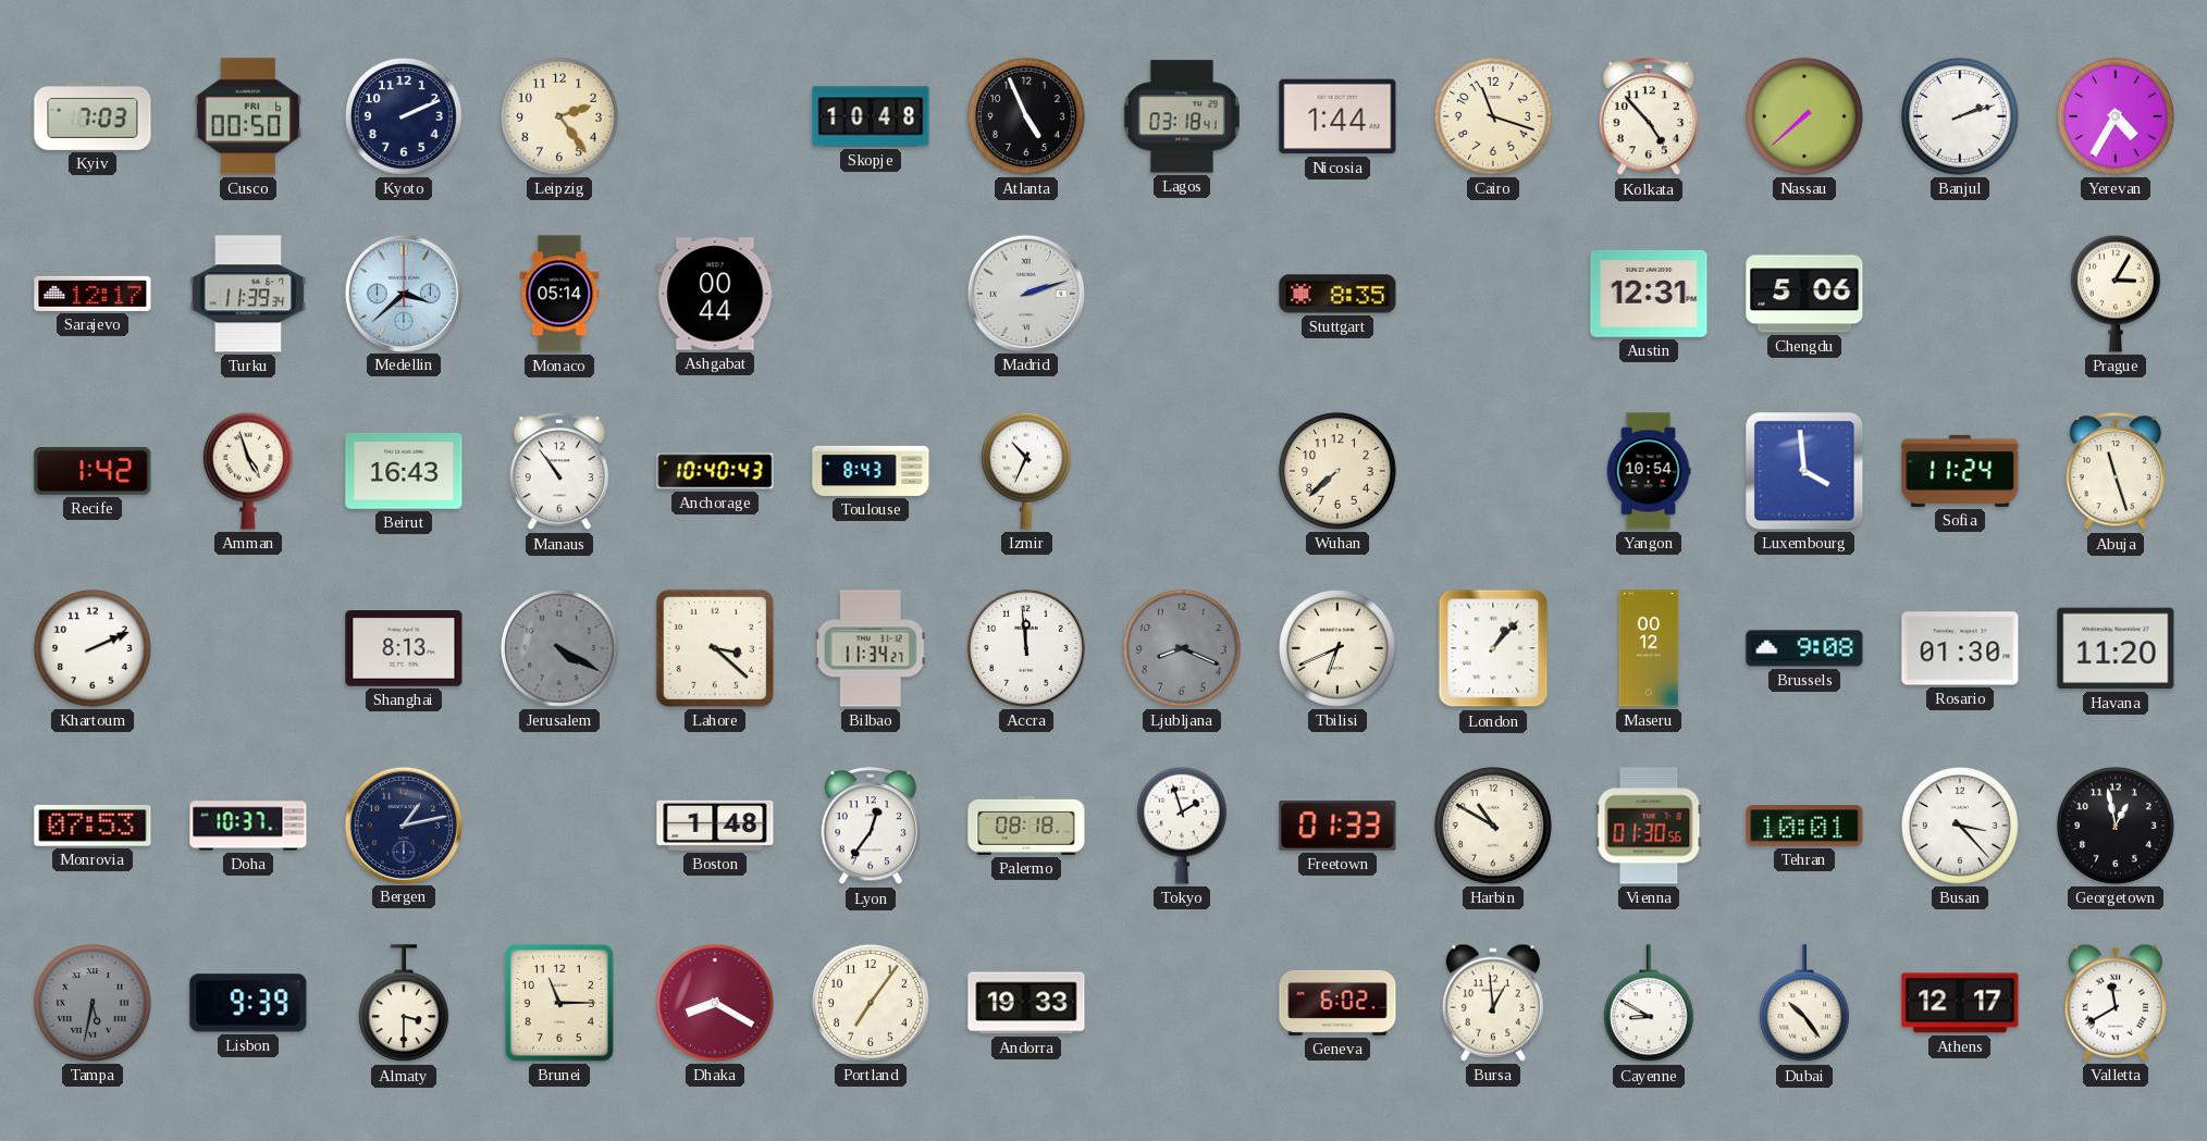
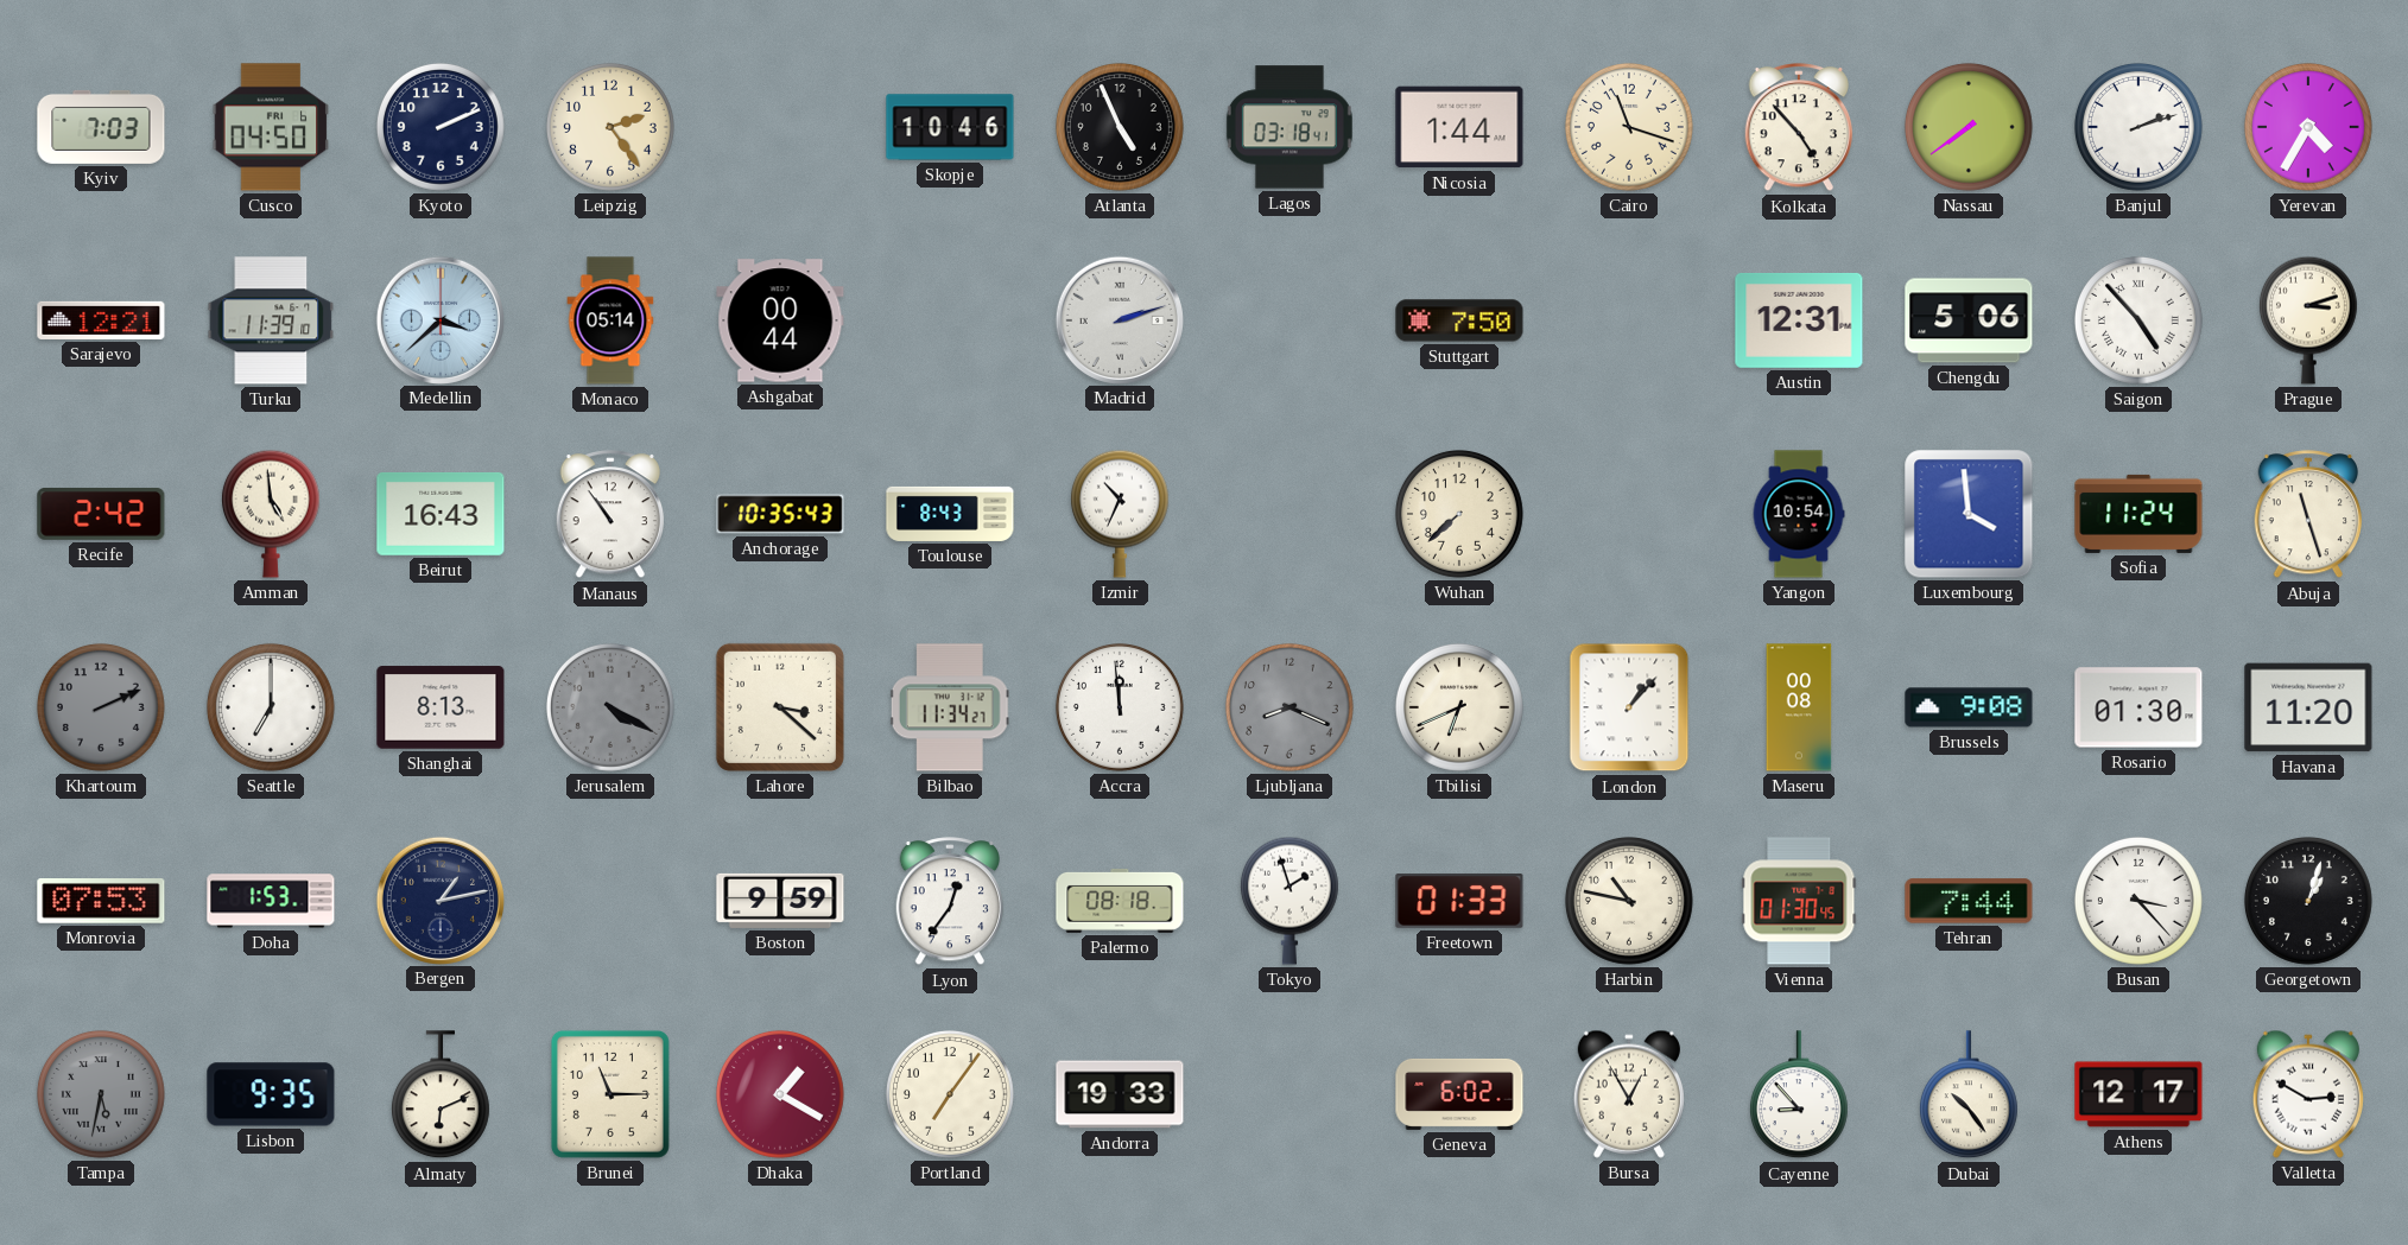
Cusco: 00:50 -> 04:50
Skopje: 10:48 -> 10:46
Nassau: 7:38 -> 7:39
Sarajevo: 12:17 -> 12:21
Turku: 11:39:34 -> 11:39:10
Stuttgart: 8:35 -> 7:50
Saigon: none -> 4:53
Prague: 3:05 -> 3:12
Recife: 1:42 -> 2:42
Amman: 4:57 -> 4:59
Anchorage: 10:40 -> 10:35
Khartoum dial: white -> grey
Seattle: none -> 7:00
Maseru: 00:12 -> 00:08
Doha: 10:37 -> 1:53
Boston: 1:48 -> 9:59
Harbin: 10:50 -> 10:47
Vienna: 01:30:56 -> 01:30:45
Tehran: 10:01 -> 7:44
Georgetown: 12:58 -> 1:03
Lisbon: 9:39 -> 9:35
Almaty: 3:30 -> 6:11
Dhaka: 8:20 -> 1:20
Bursa: 12:59 -> 12:55
Cayenne: 8:50 -> 8:53
Valletta: 11:40 -> 2:50
